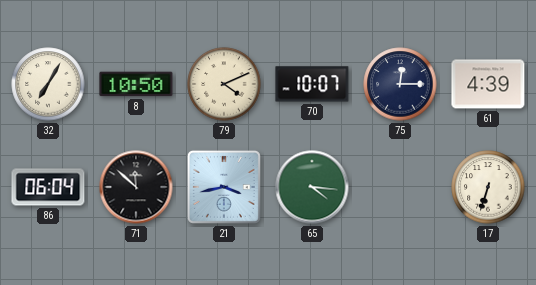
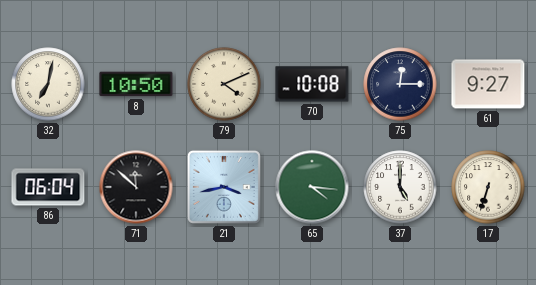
32: 7:05 -> 7:02
70: 10:07 -> 10:08
61: 4:39 -> 9:27
37: none -> 5:00
